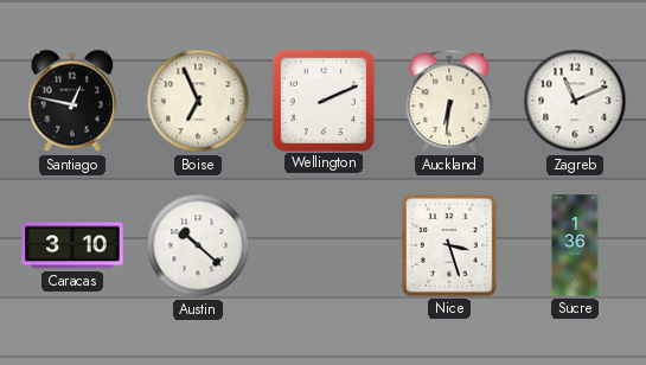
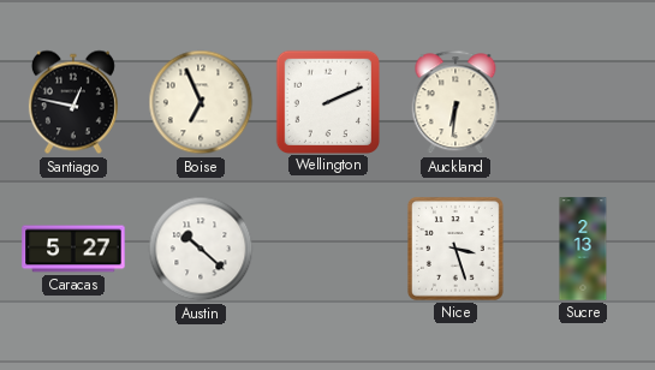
Zagreb: 11:11 -> none
Caracas: 3:10 -> 5:27
Sucre: 1:36 -> 2:13
